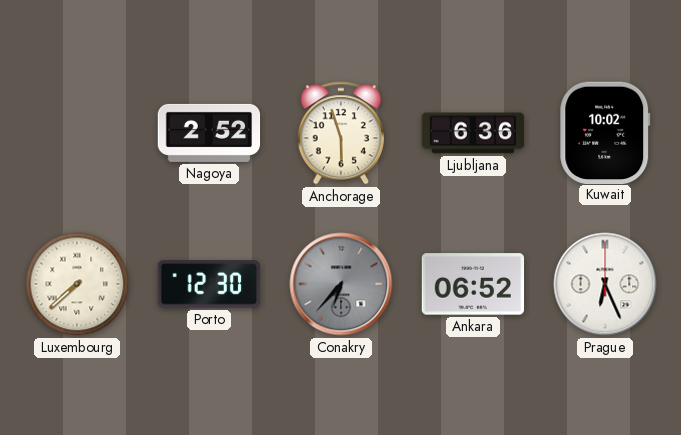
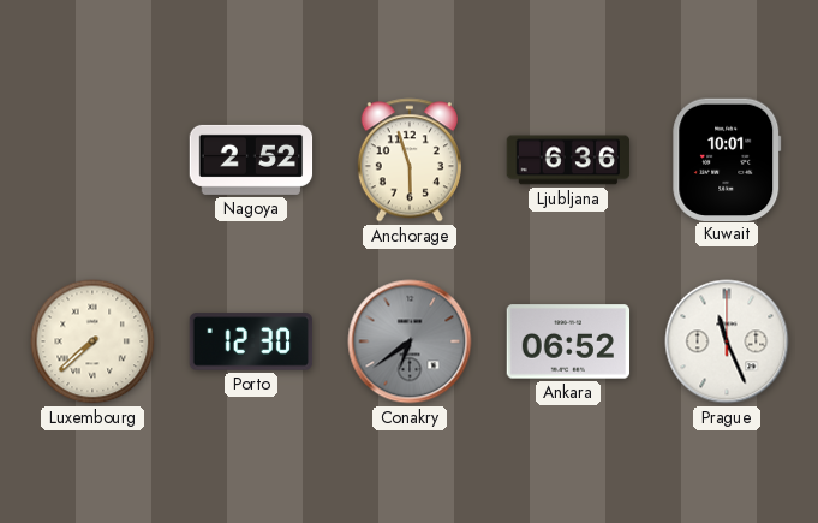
Kuwait: 10:02 -> 10:01
Conakry: 6:37 -> 6:39
Prague: 6:26 -> 11:26
